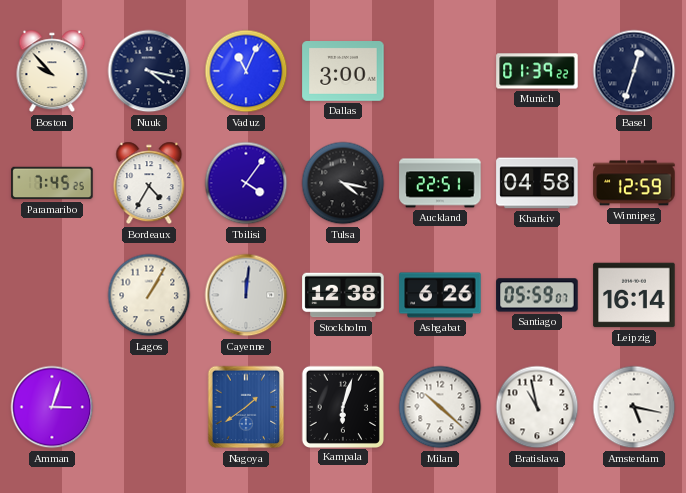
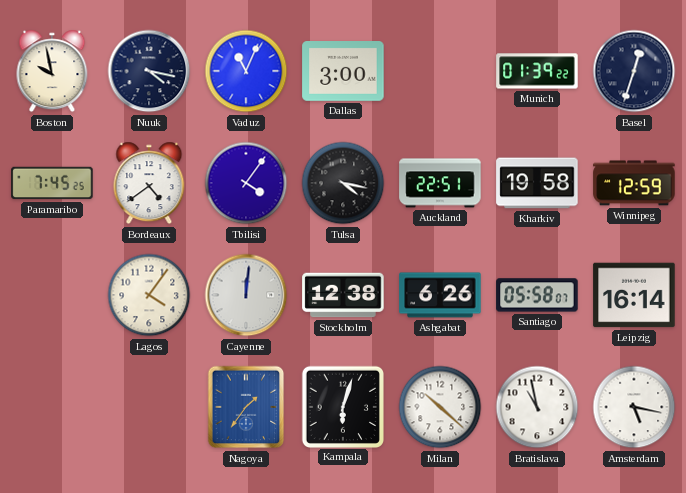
Boston: 9:53 -> 9:58
Bordeaux: 4:35 -> 4:39
Kharkiv: 04:58 -> 19:58
Lagos: 1:05 -> 4:06
Santiago: 05:59 -> 05:58
Amman: 3:03 -> none
Nagoya: 1:39 -> 1:36
